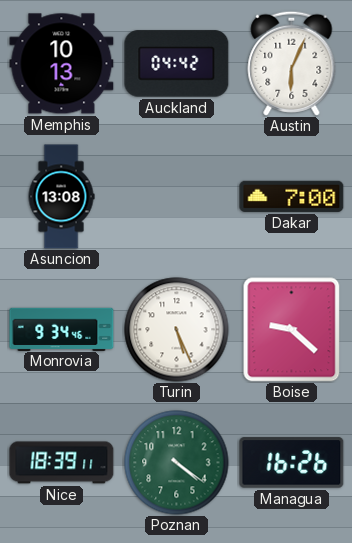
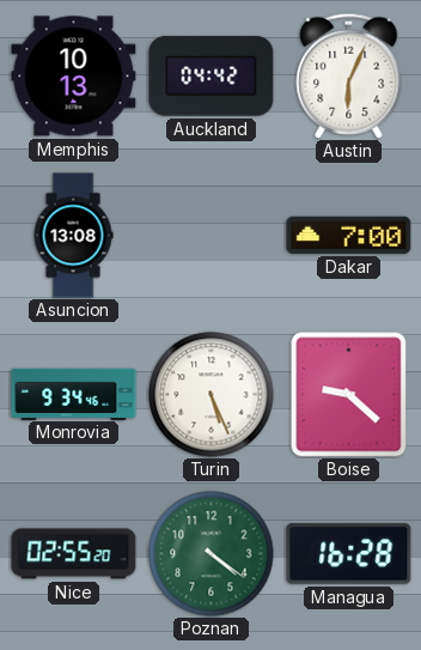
Nice: 18:39 -> 02:55
Managua: 16:26 -> 16:28
